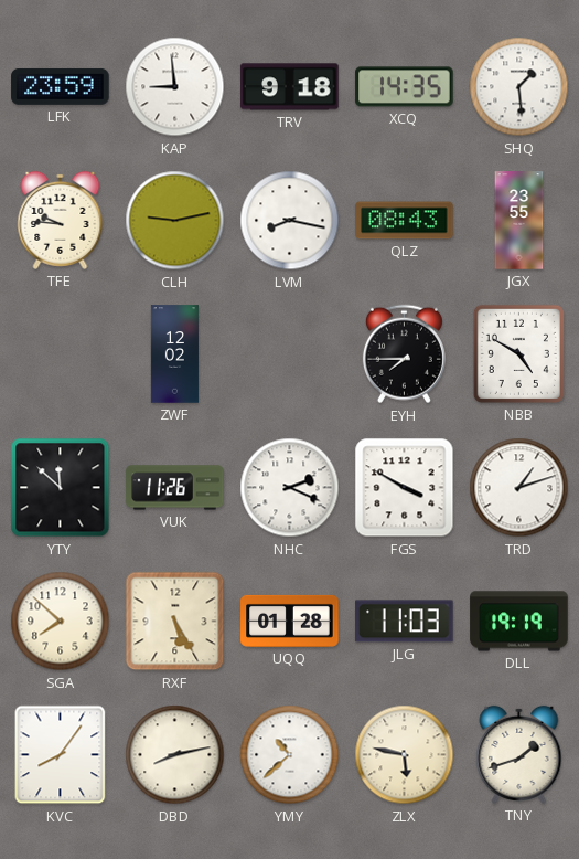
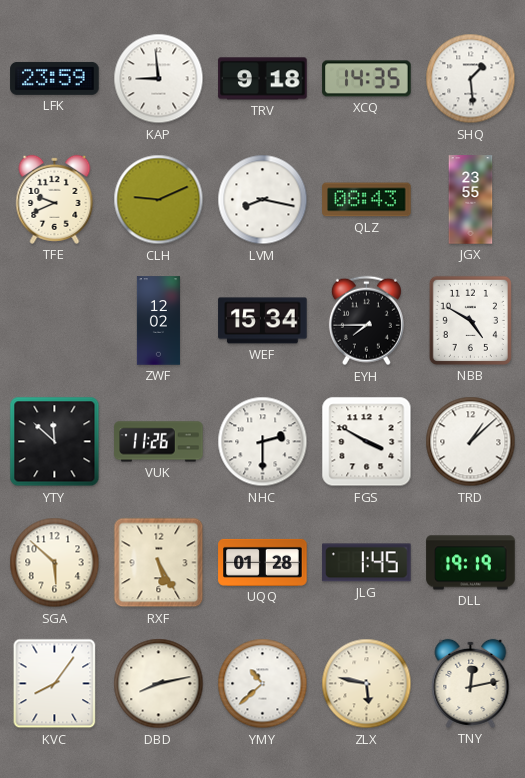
TFE: 9:46 -> 9:41
CLH: 9:13 -> 9:11
WEF: none -> 15:34
NHC: 2:19 -> 2:30
TRD: 1:12 -> 1:08
SGA: 7:52 -> 5:52
JLG: 11:03 -> 1:45
TNY: 1:42 -> 12:13
